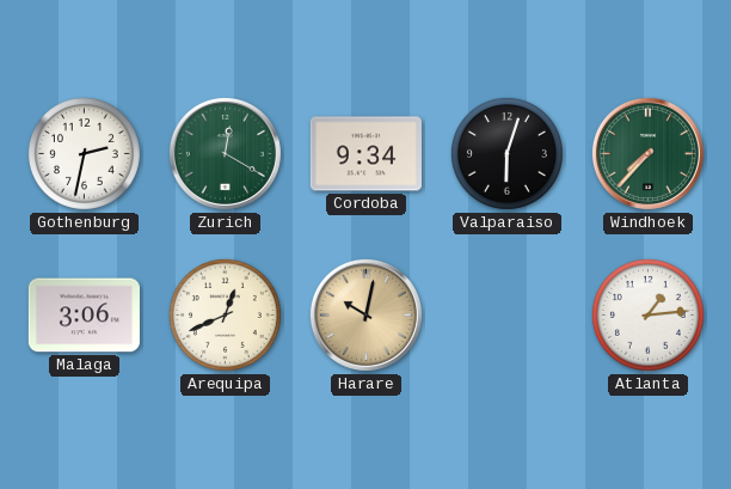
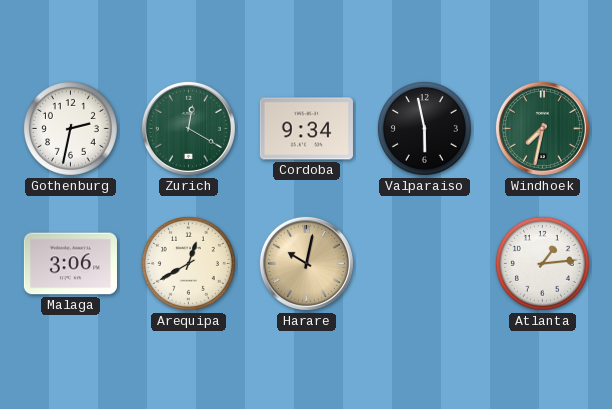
Valparaiso: 6:03 -> 5:58
Windhoek: 7:37 -> 7:32
Arequipa: 12:41 -> 12:40
